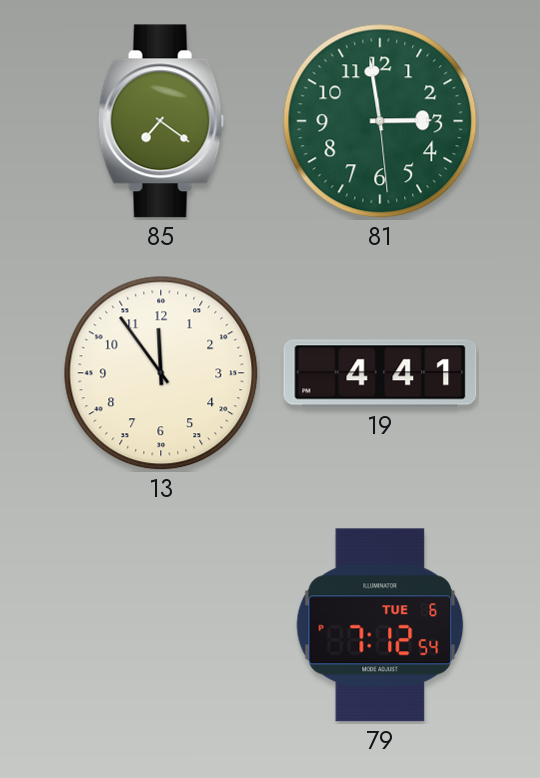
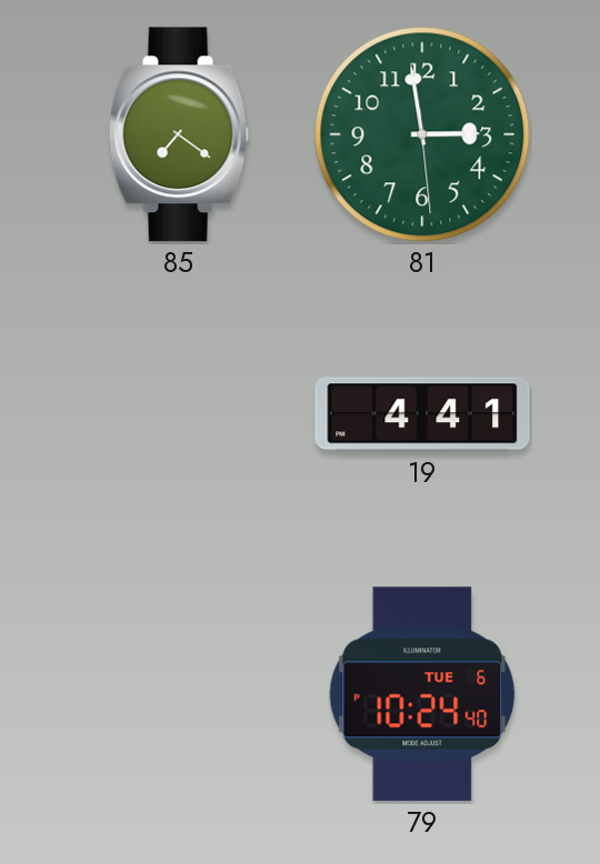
13: 11:54 -> none
79: 7:12 -> 10:24
